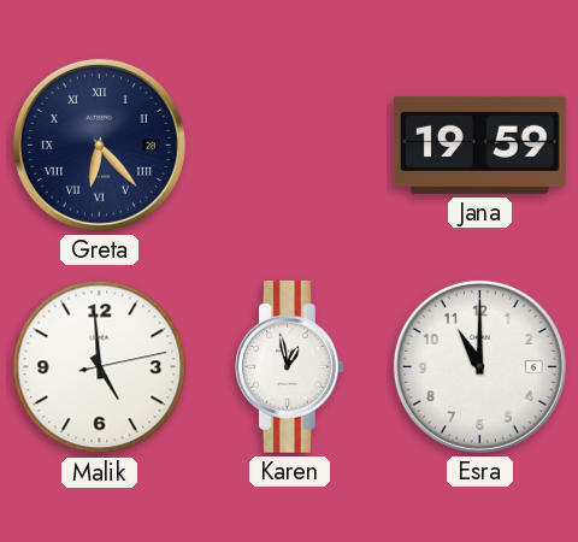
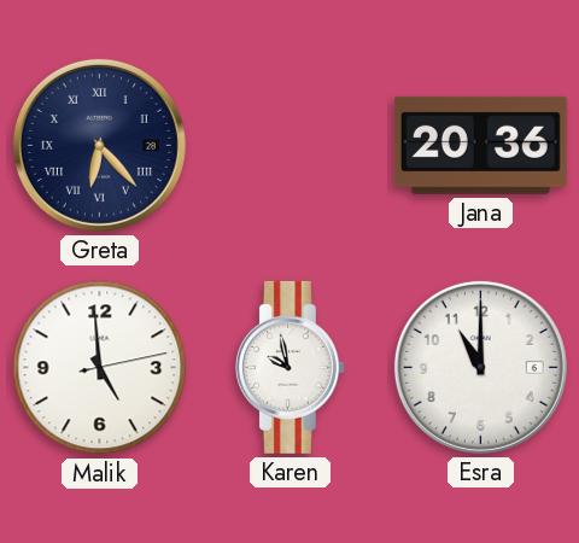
Jana: 19:59 -> 20:36
Karen: 12:58 -> 9:58
